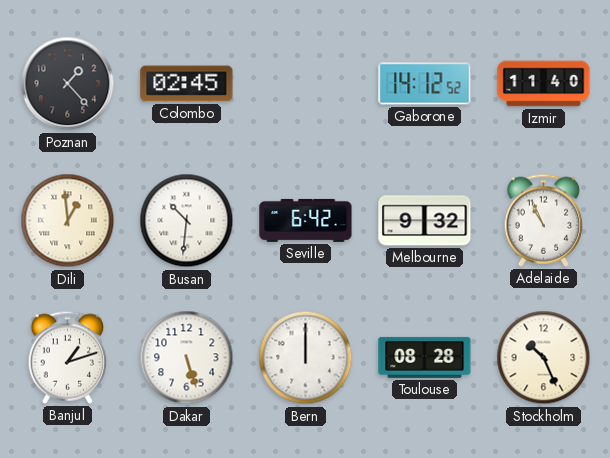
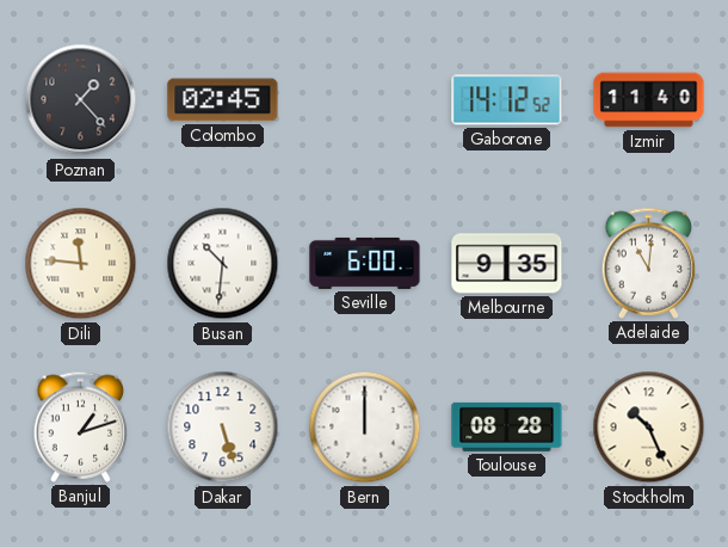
Dili: 12:59 -> 11:46
Seville: 6:42 -> 6:00
Melbourne: 9:32 -> 9:35
Adelaide: 10:56 -> 11:01
